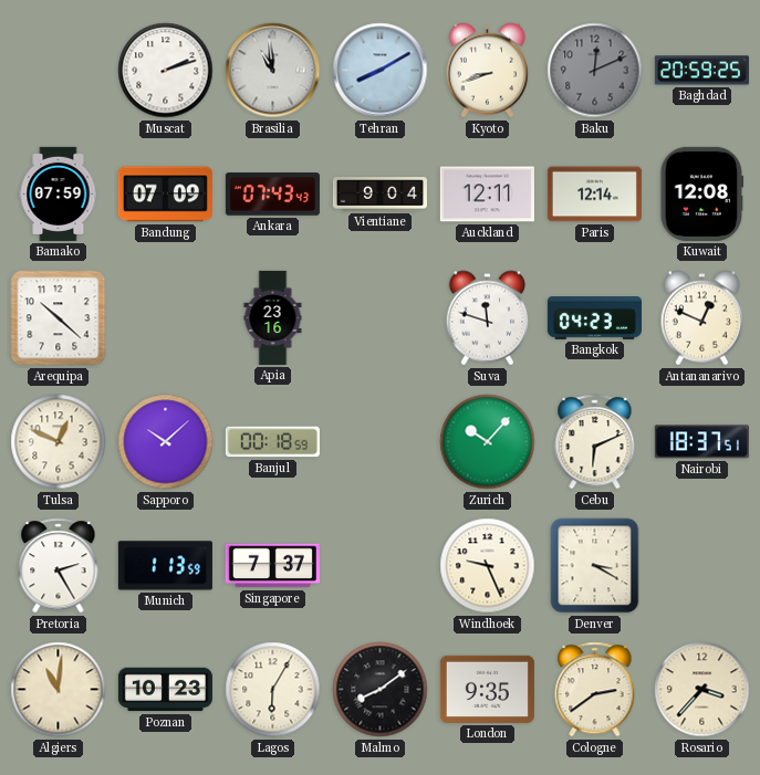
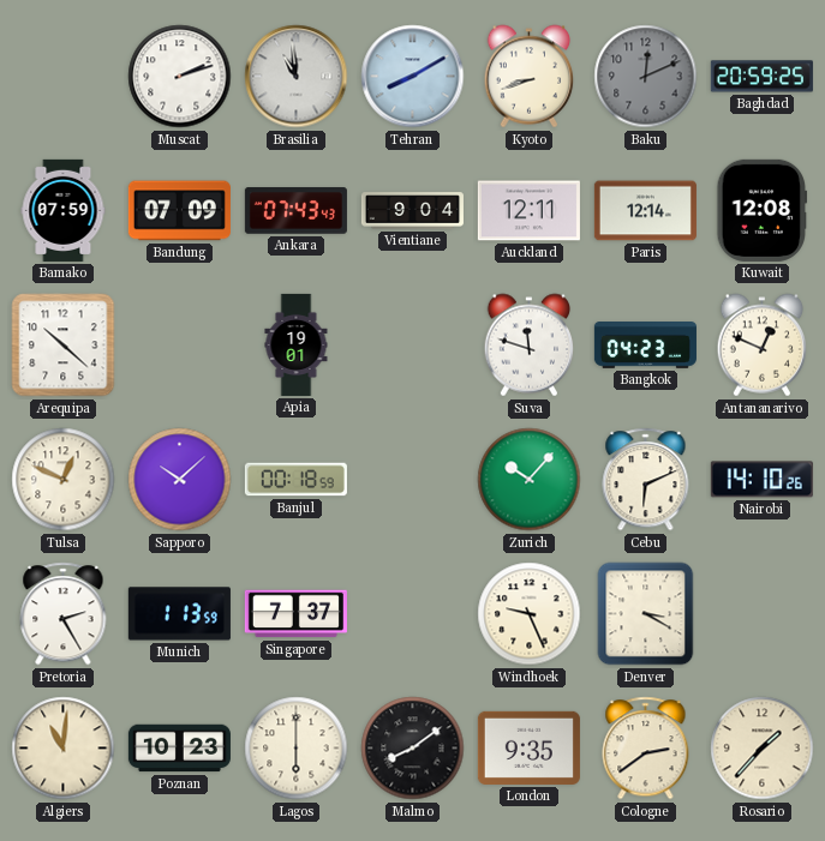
Apia: 23:16 -> 19:01
Nairobi: 18:37 -> 14:10
Lagos: 6:05 -> 6:00
Rosario: 3:37 -> 1:37
